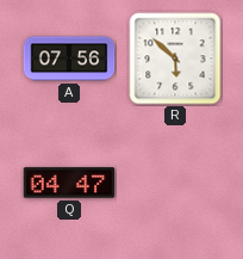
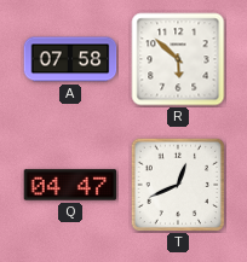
A: 07:56 -> 07:58
T: none -> 12:41
